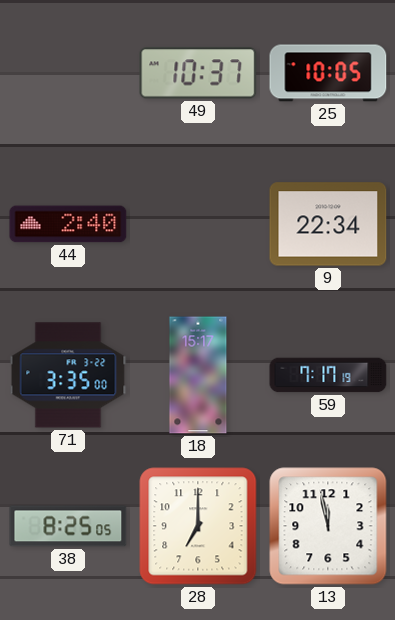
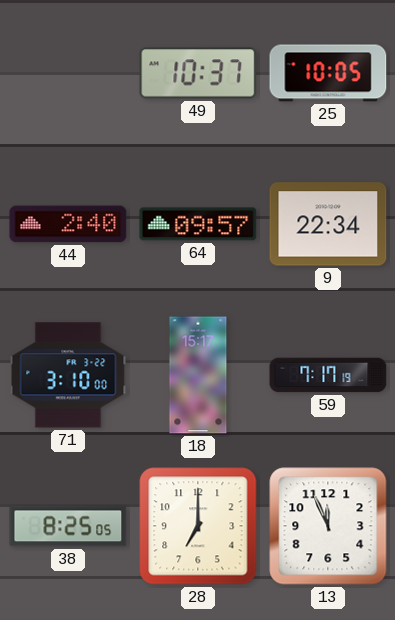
64: none -> 09:57
71: 3:35 -> 3:10
13: 11:58 -> 11:56
